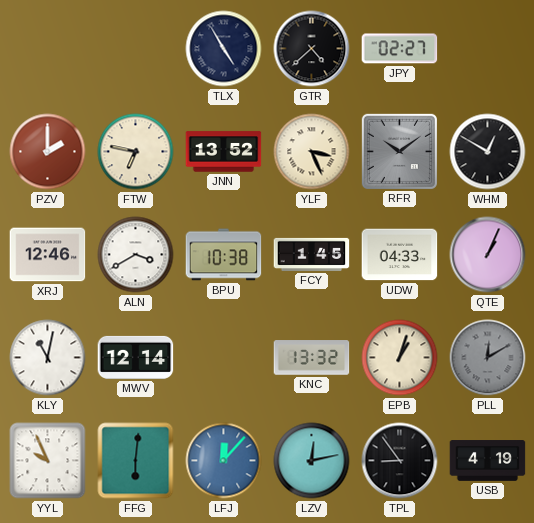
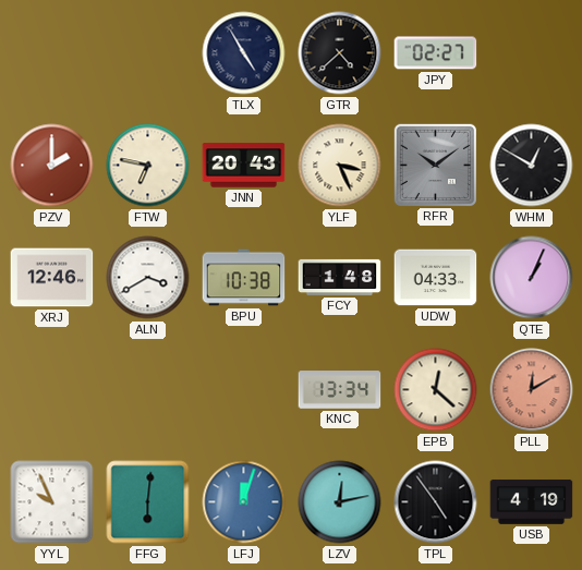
JNN: 13:52 -> 20:43
FCY: 1:45 -> 1:48
KLY: 11:02 -> none
MWV: 12:14 -> none
KNC: 13:32 -> 13:34
EPB: 1:03 -> 12:22
PLL dial: grey -> salmon
LFJ: 12:07 -> 12:03
TPL: 8:54 -> 4:54
